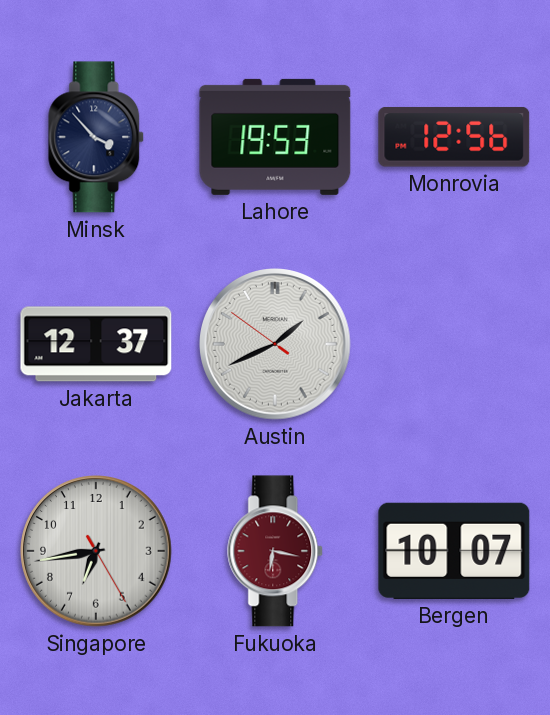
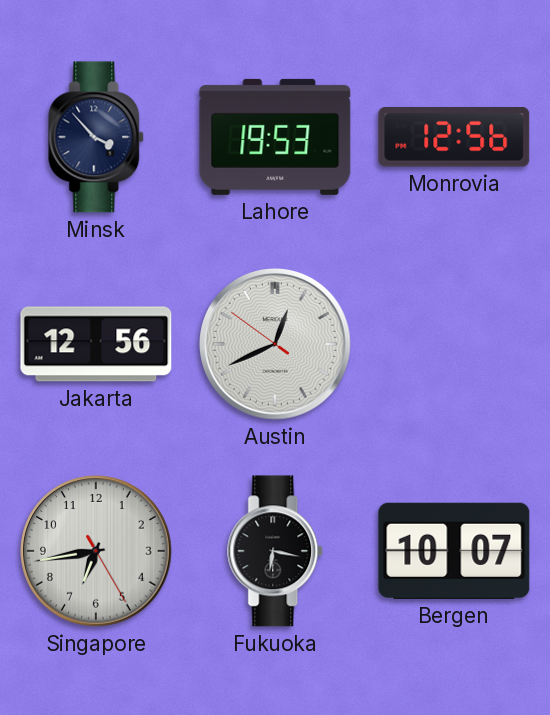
Jakarta: 12:37 -> 12:56
Austin: 1:40 -> 12:40
Fukuoka dial: burgundy -> black
